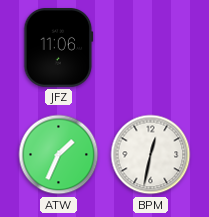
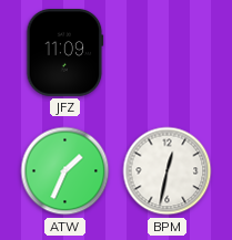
JFZ: 11:06 -> 11:09
